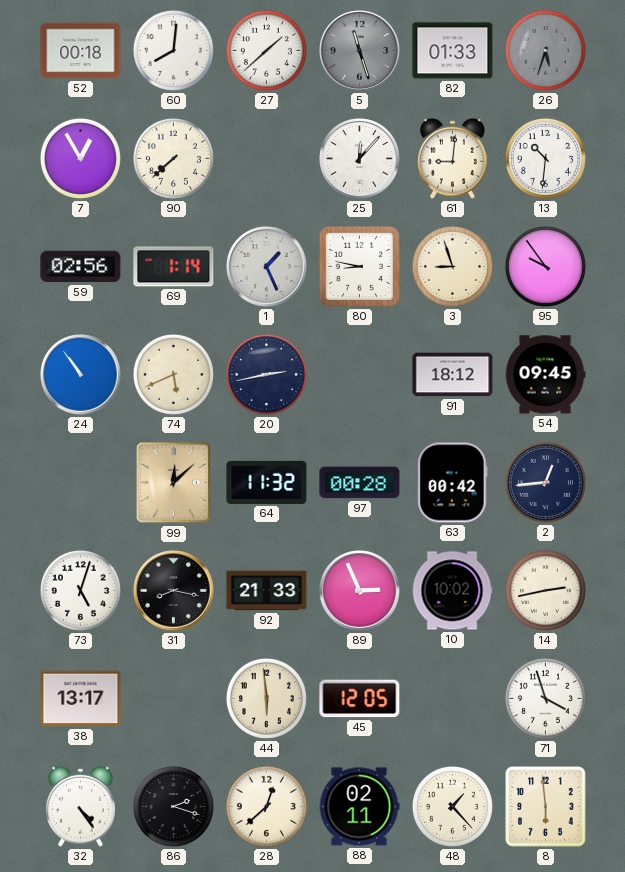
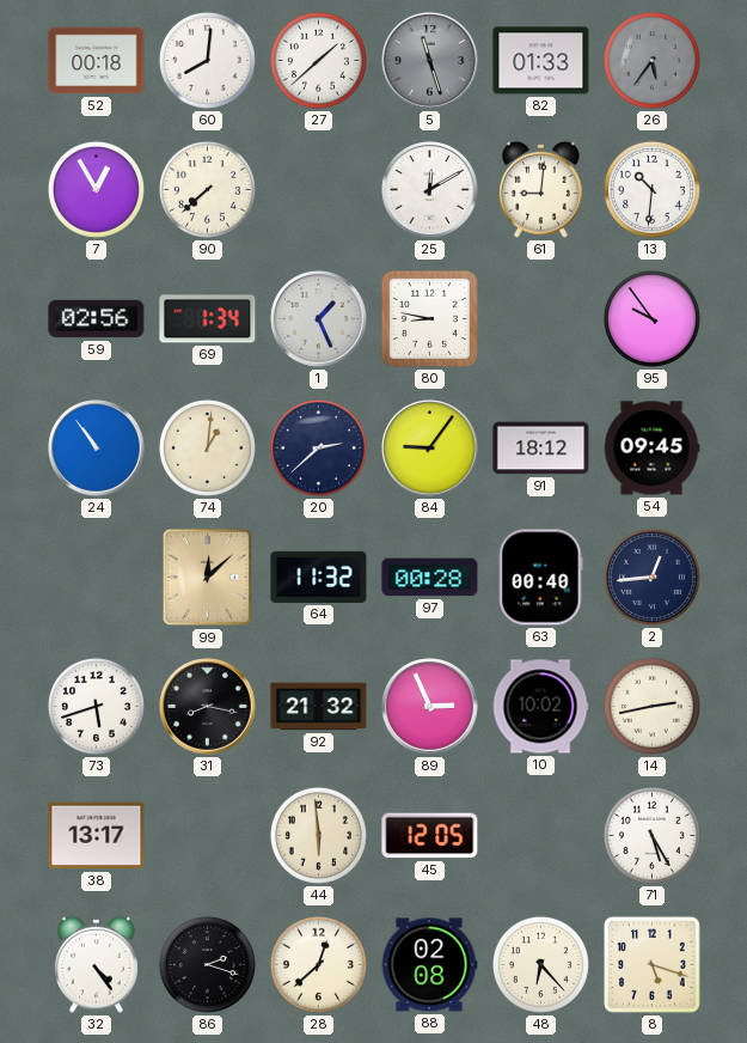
26: 5:33 -> 5:36
25: 12:07 -> 12:10
69: 1:14 -> 1:34
3: 8:57 -> none
74: 5:41 -> 1:01
20: 2:43 -> 2:38
84: none -> 9:06
63: 00:42 -> 00:40
73: 5:03 -> 5:42
92: 21:33 -> 21:32
71: 3:57 -> 5:25
88: 02:11 -> 02:08
48: 1:23 -> 6:23
8: 5:59 -> 5:18
